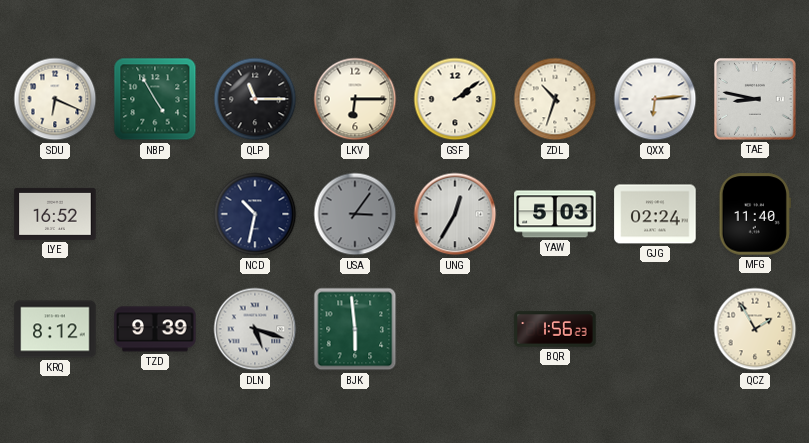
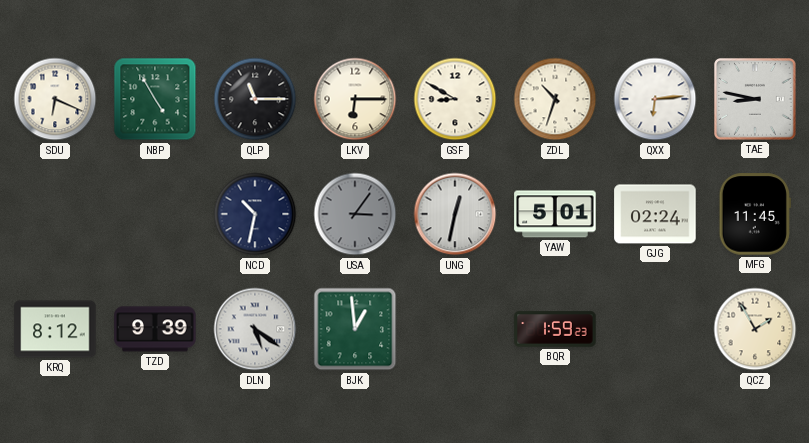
GSF: 2:09 -> 8:50
LYE: 16:52 -> none
UNG: 12:35 -> 12:32
YAW: 5:03 -> 5:01
MFG: 11:40 -> 11:45
DLN: 5:18 -> 5:21
BJK: 5:59 -> 12:59
BQR: 1:56 -> 1:59
